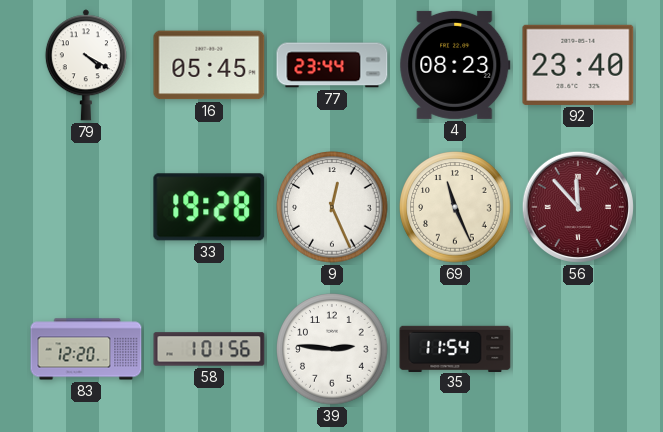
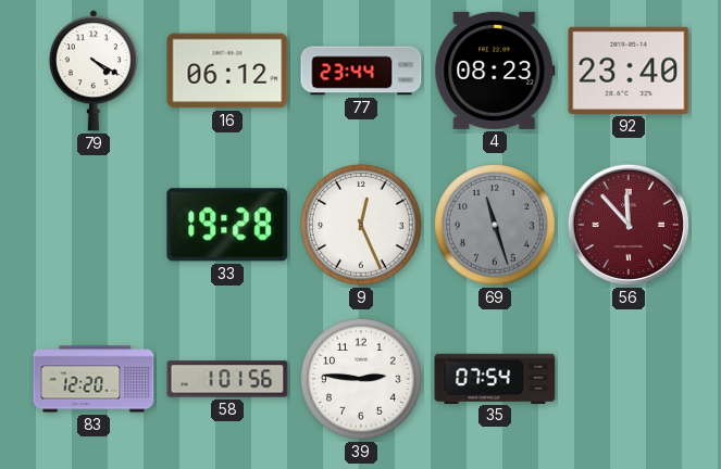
16: 05:45 -> 06:12
69: 11:26 -> 11:27
69 dial: cream -> grey
35: 11:54 -> 07:54
